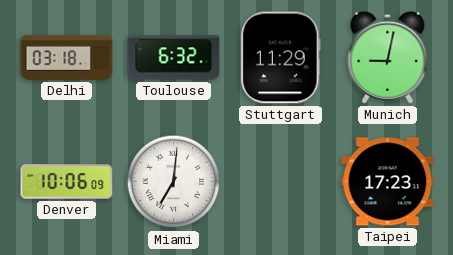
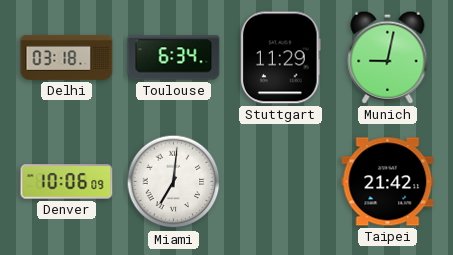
Toulouse: 6:32 -> 6:34
Taipei: 17:23 -> 21:42
